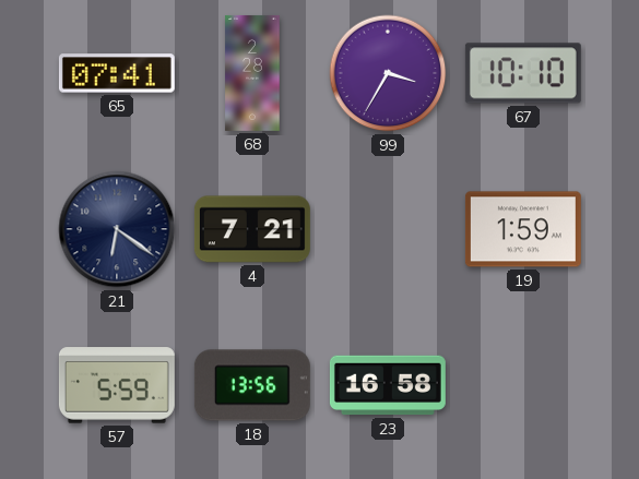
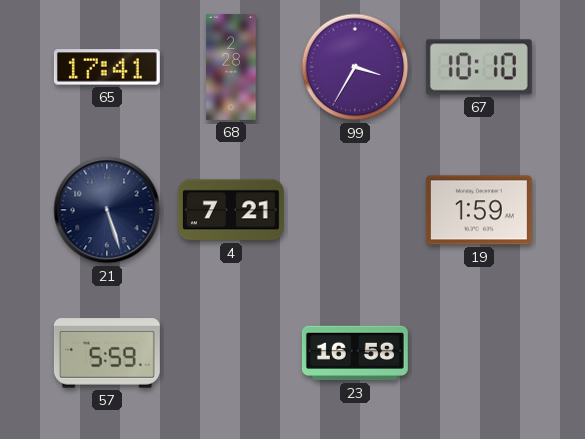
65: 07:41 -> 17:41
21: 6:21 -> 5:27
18: 13:56 -> none
